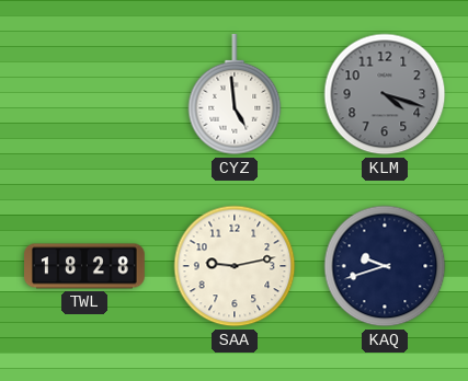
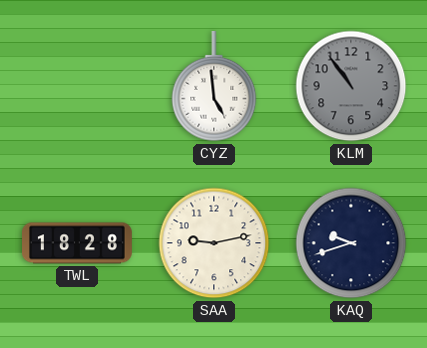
KLM: 4:18 -> 10:54
